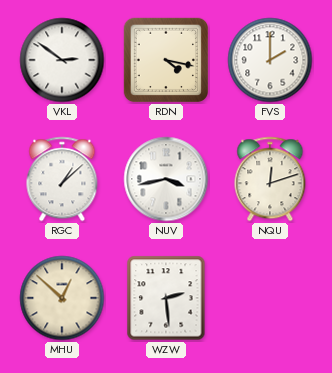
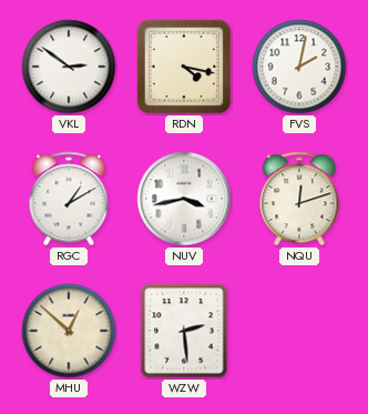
FVS: 2:00 -> 2:02
RGC: 1:08 -> 1:10
